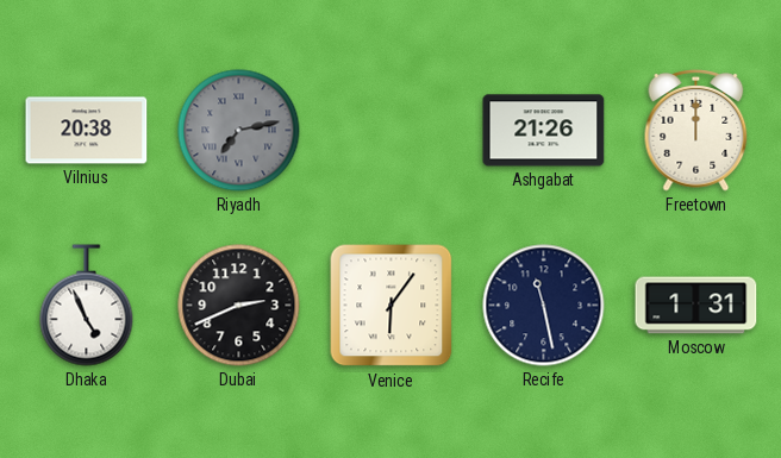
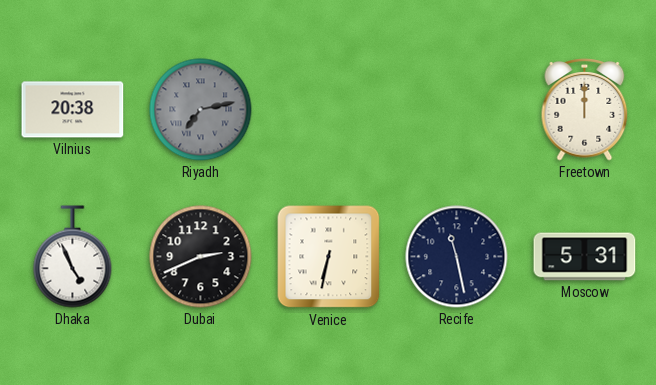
Ashgabat: 21:26 -> none
Venice: 6:06 -> 6:32
Moscow: 1:31 -> 5:31
